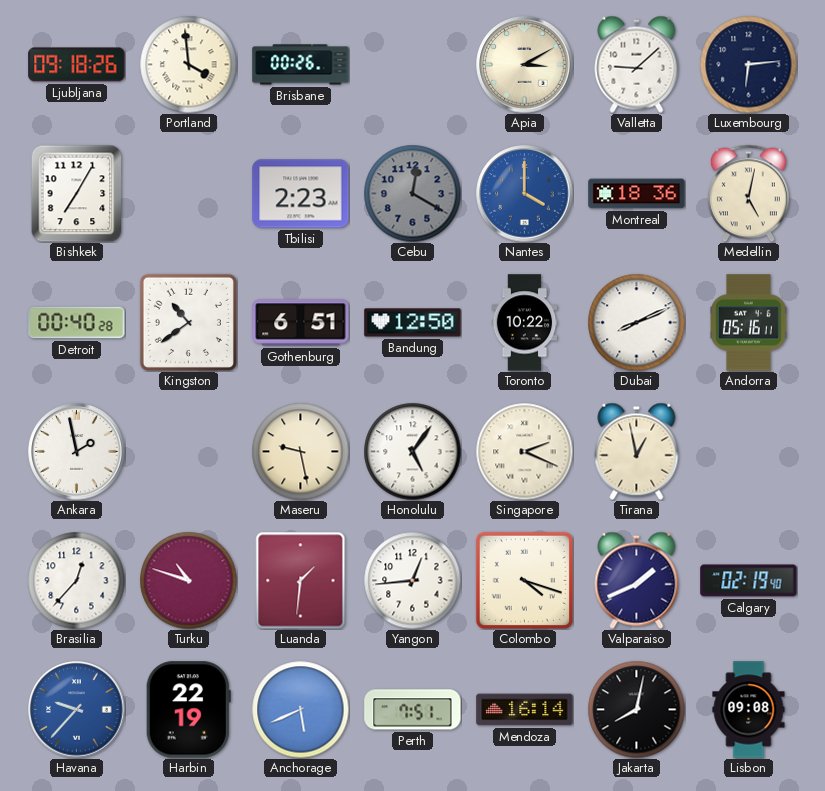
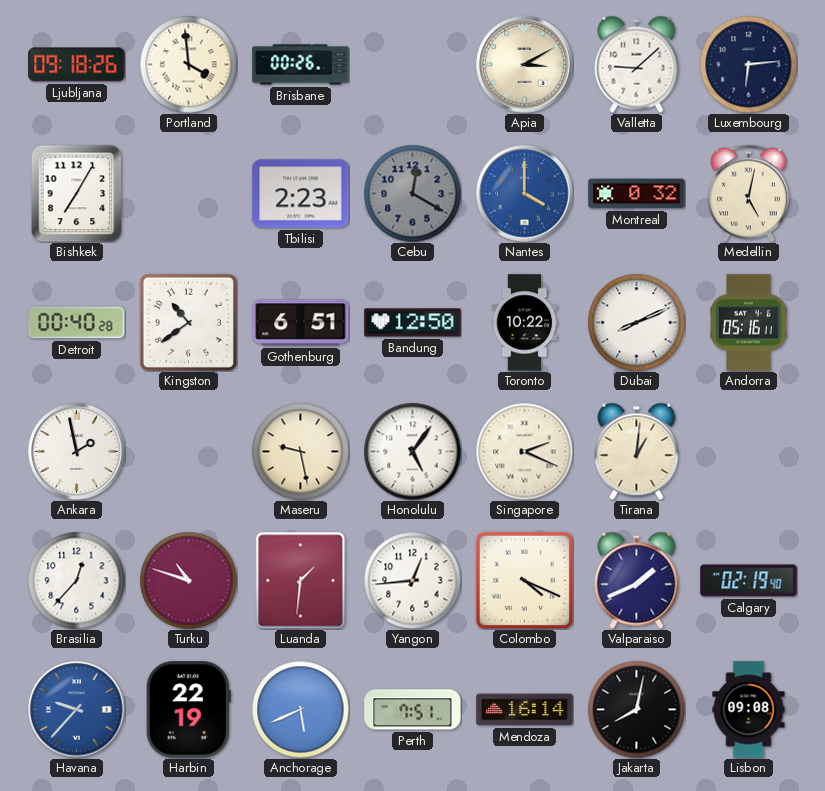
Montreal: 18:36 -> 0:32
Tirana: 12:58 -> 1:01
Colombo: 4:18 -> 4:19
